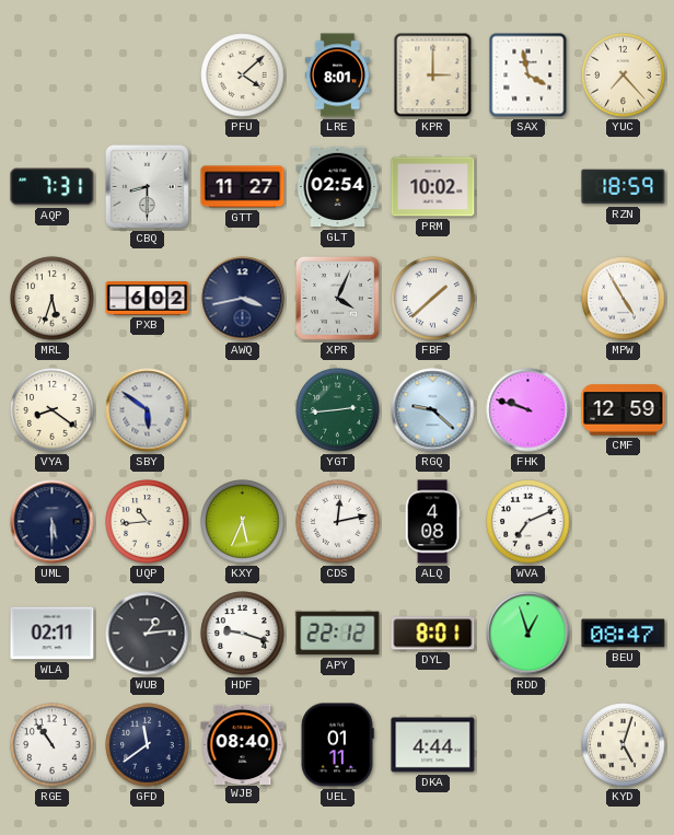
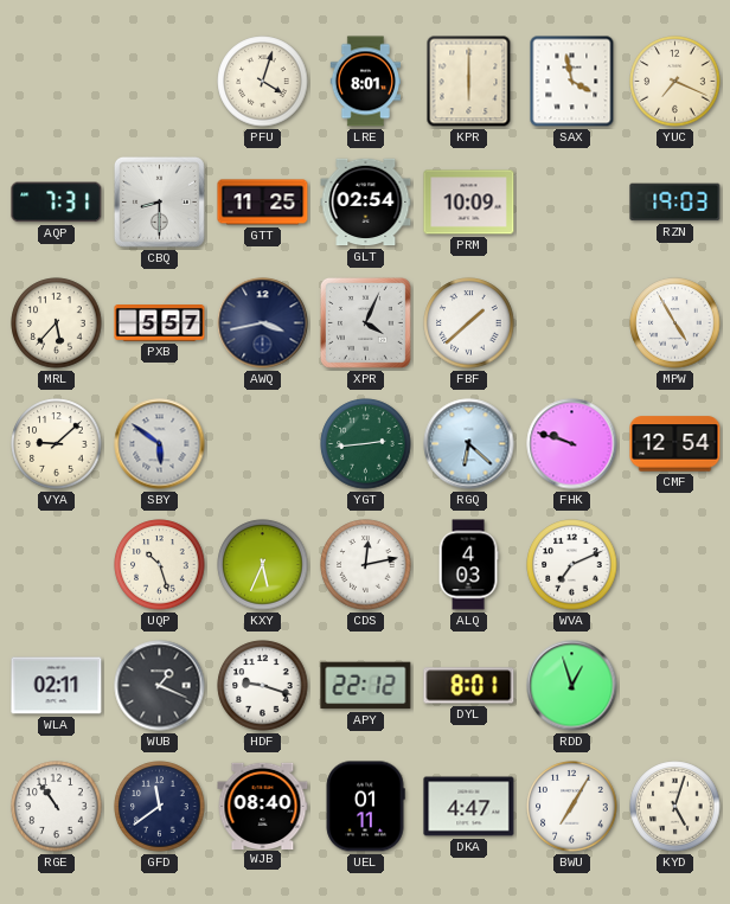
PFU: 4:08 -> 4:03
KPR: 3:00 -> 6:00
YUC: 7:23 -> 7:19
GTT: 11:27 -> 11:25
PRM: 10:02 -> 10:09
RZN: 18:59 -> 19:03
MRL: 5:33 -> 5:37
PXB: 6:02 -> 5:57
VYA: 8:21 -> 9:08
RGQ: 9:22 -> 6:22
CMF: 12:59 -> 12:54
UML: 5:30 -> none
UQP: 10:44 -> 10:27
ALQ: 4:08 -> 4:03
WUB: 1:14 -> 1:19
BEU: 08:47 -> none
DKA: 4:44 -> 4:47
BWU: none -> 7:05
